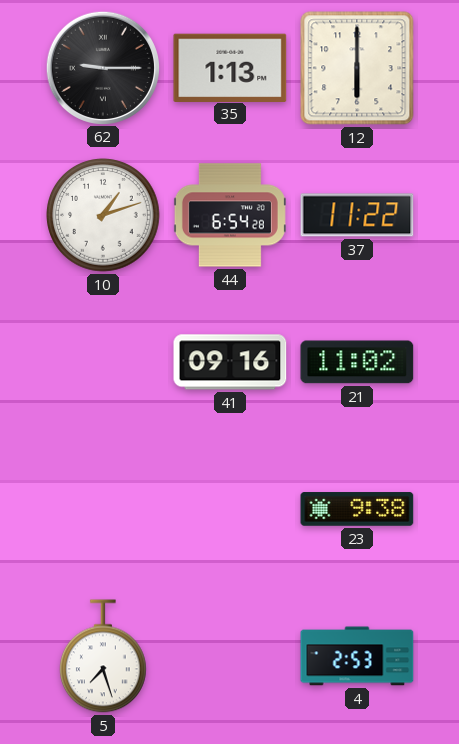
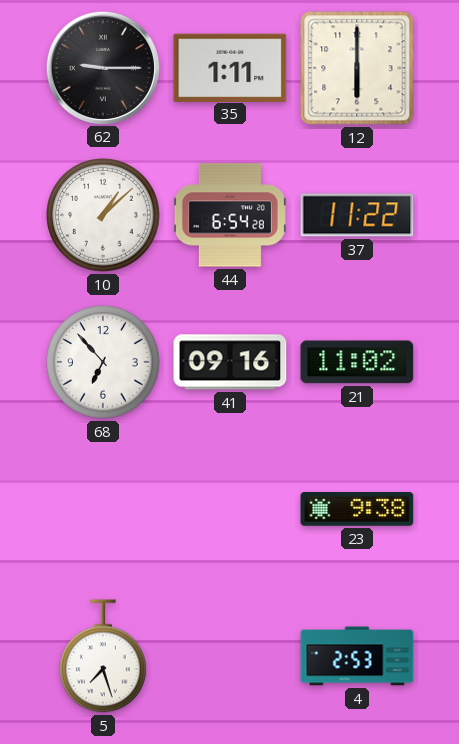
35: 1:13 -> 1:11
10: 1:12 -> 1:08
68: none -> 6:53
